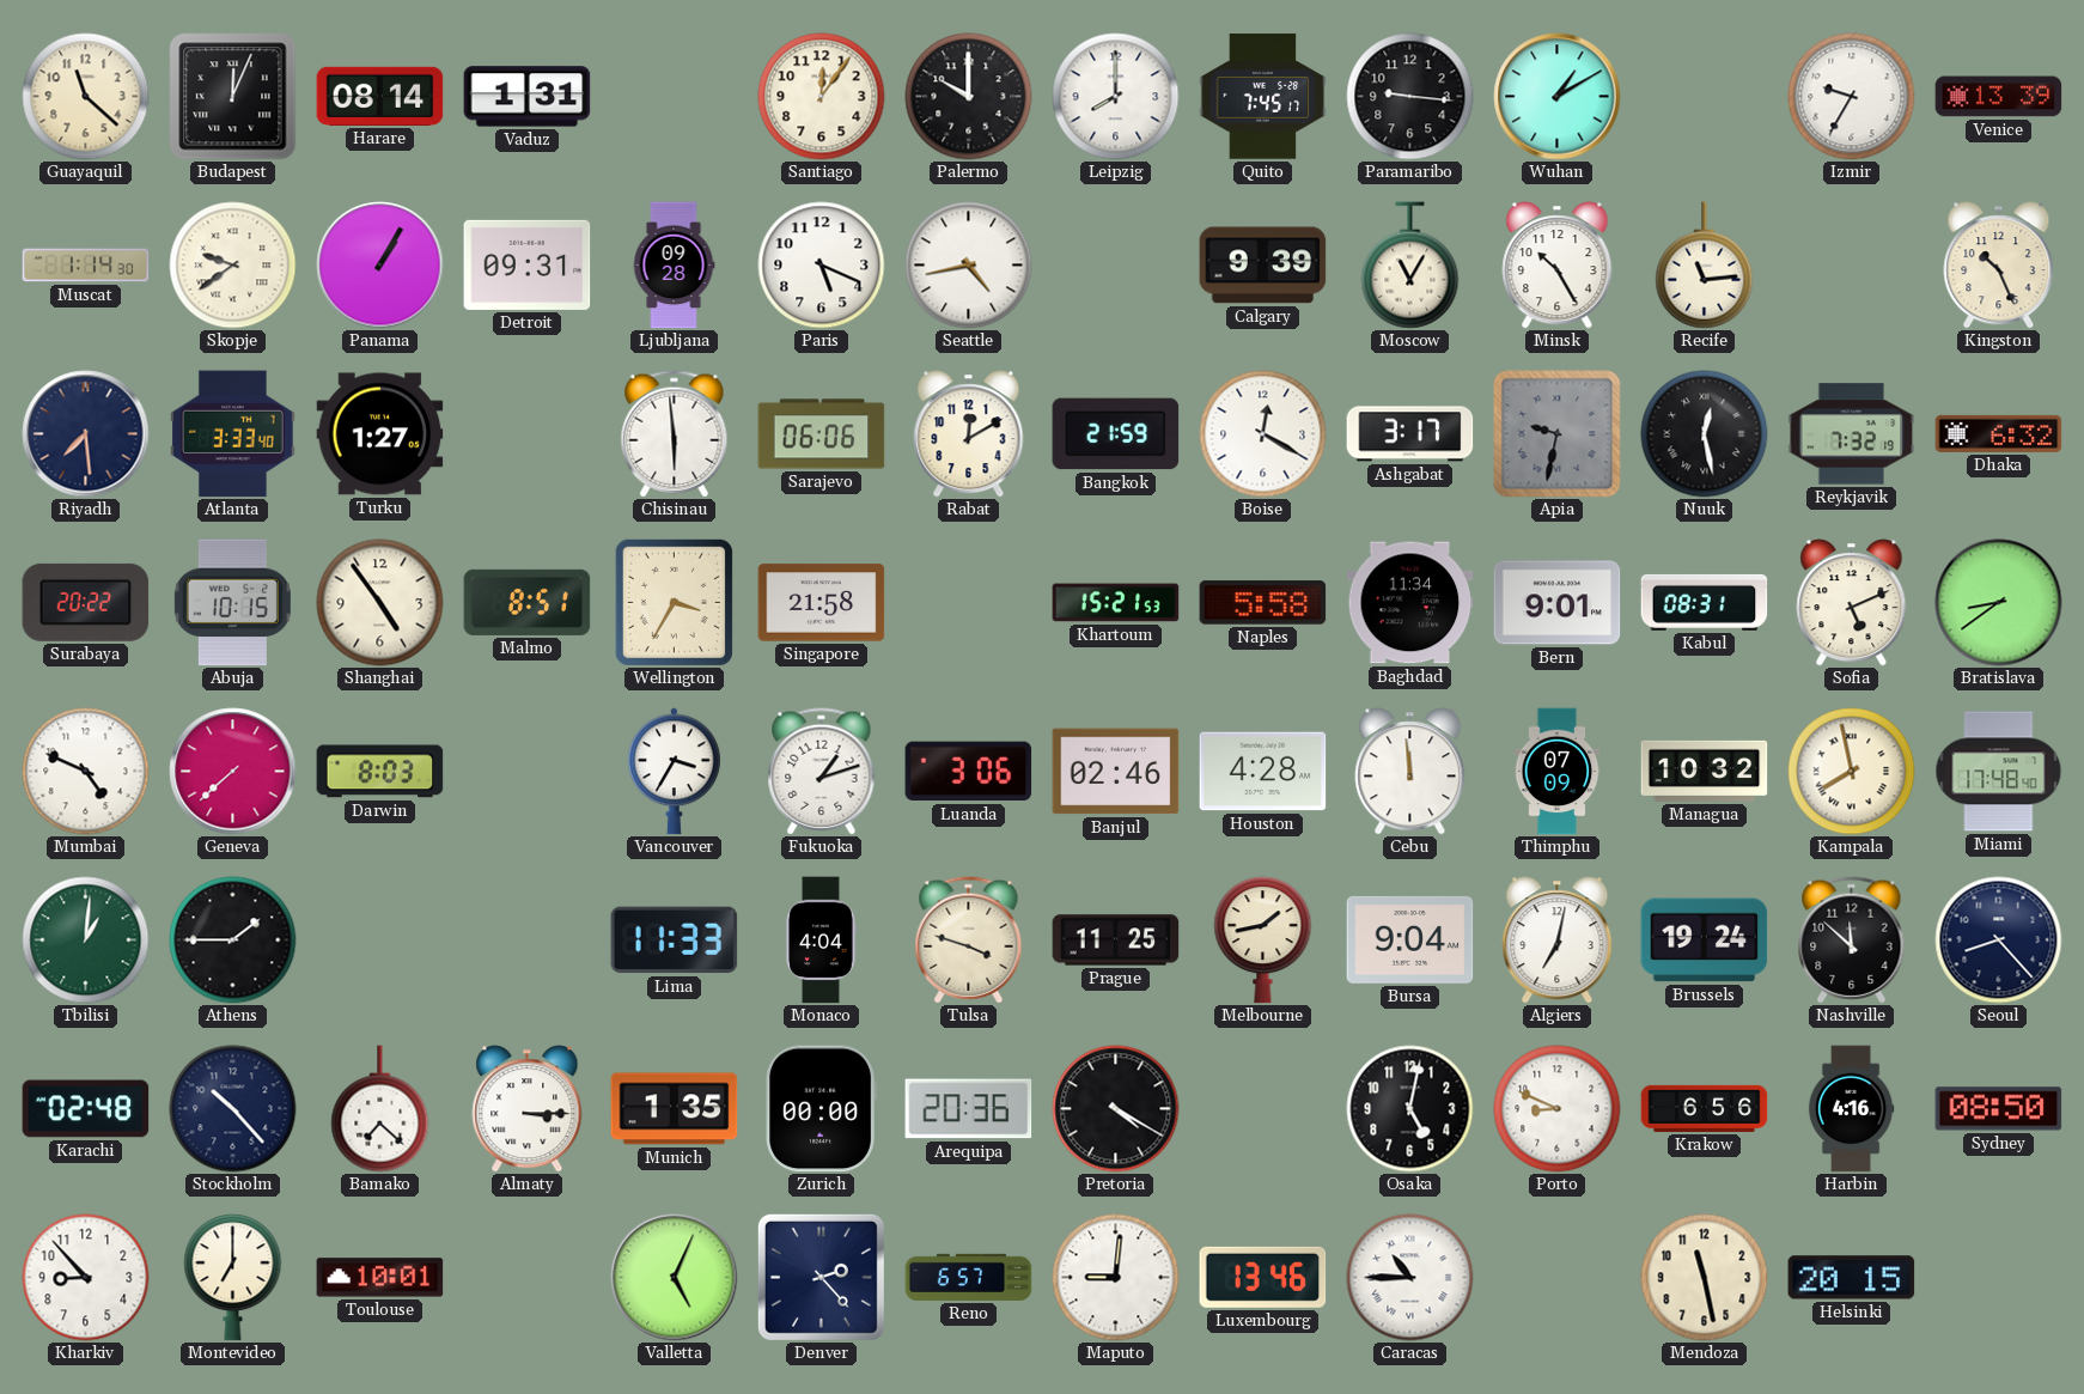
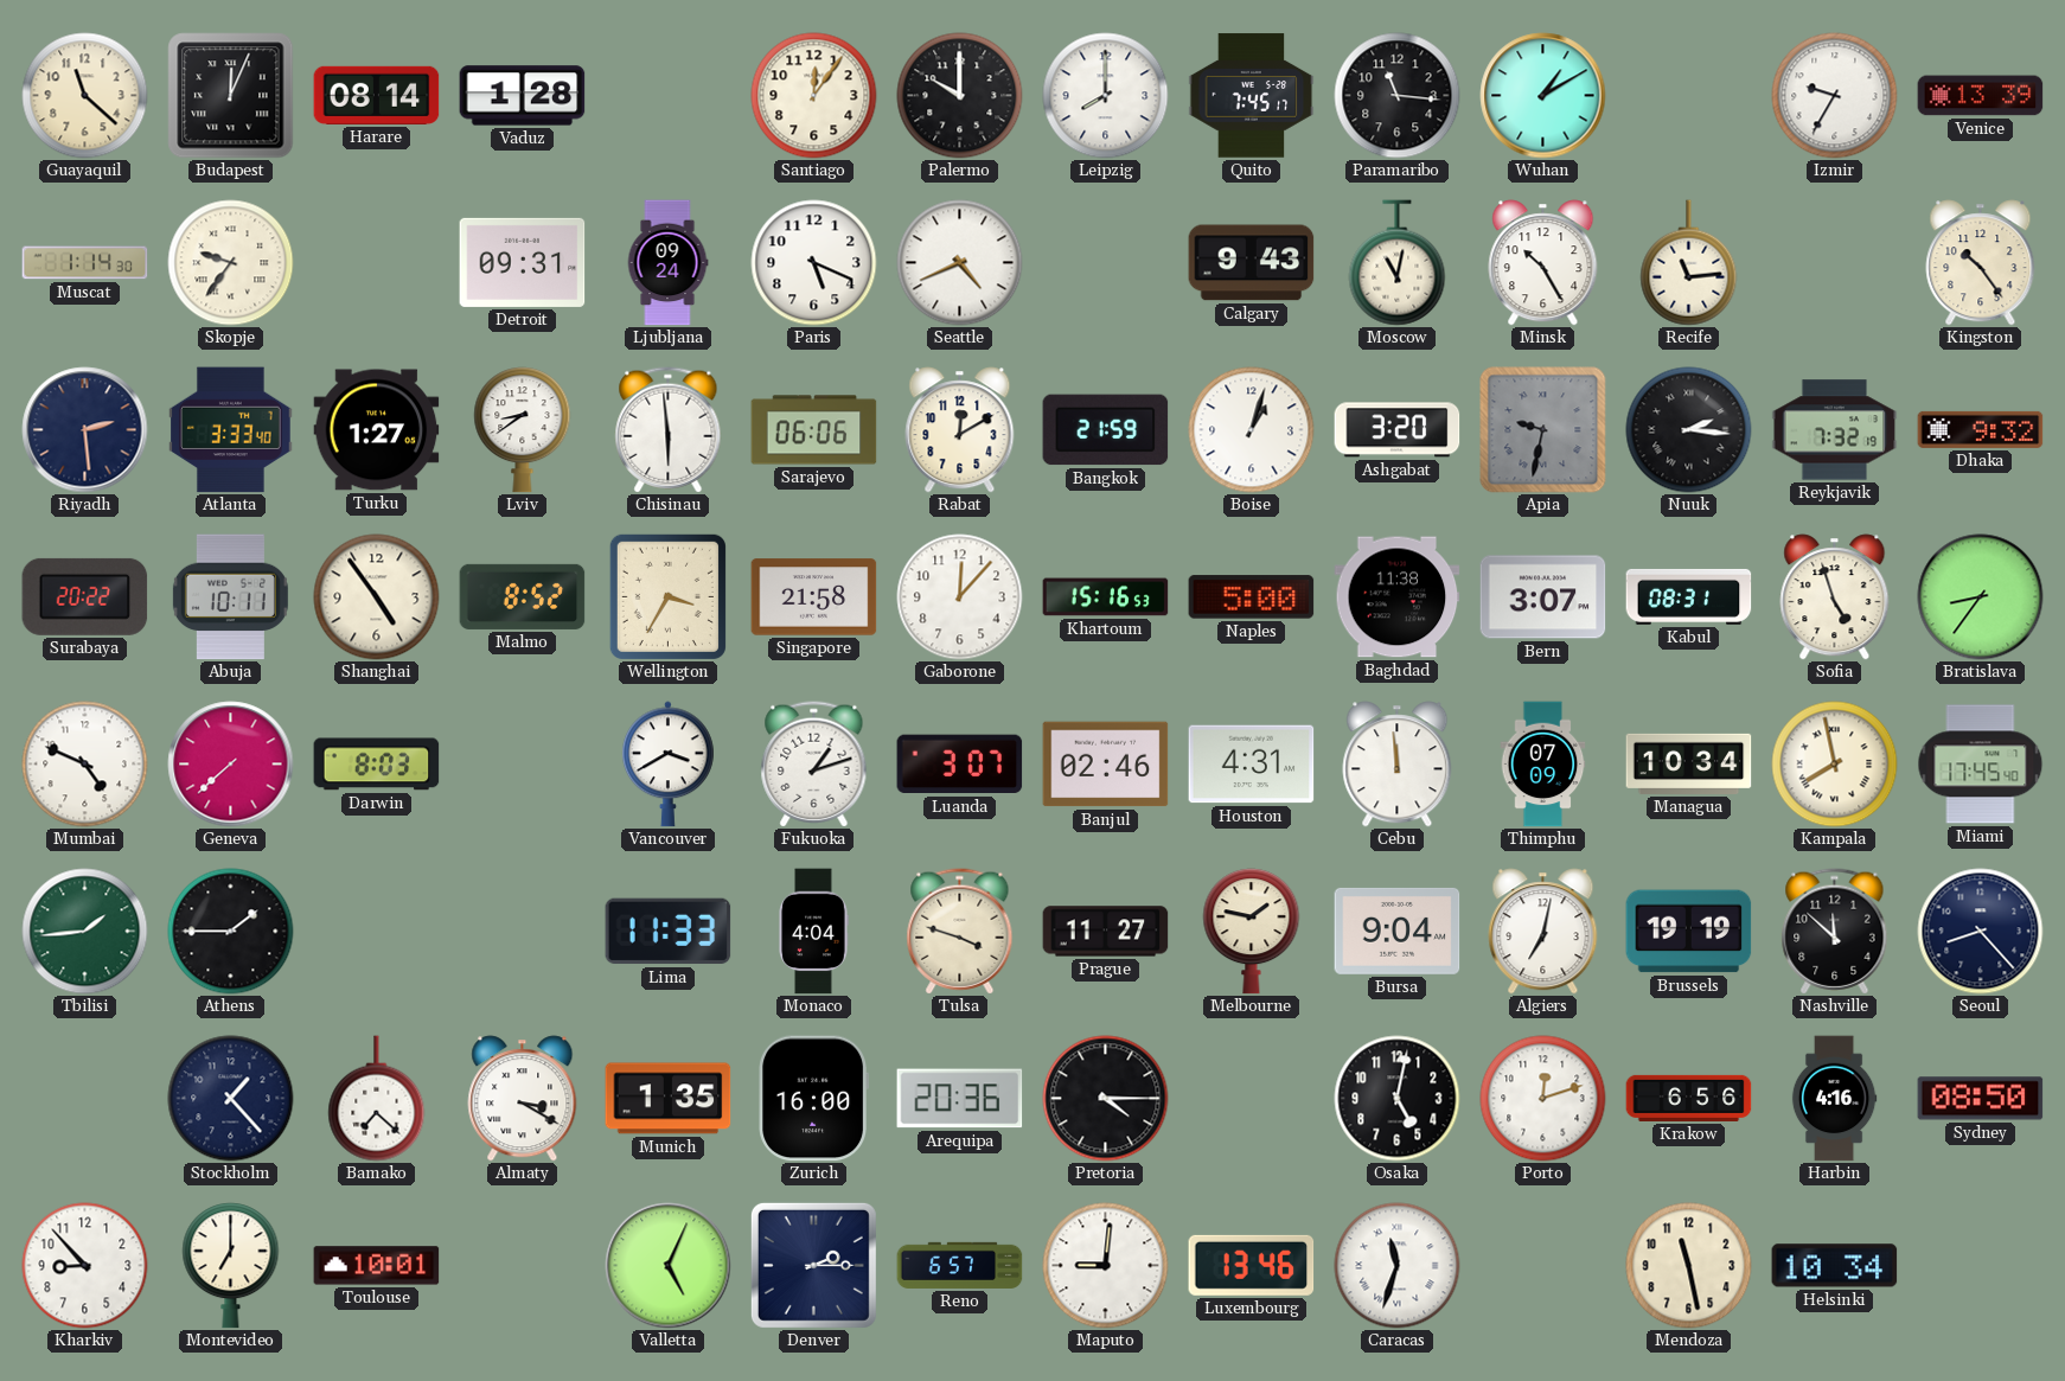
Vaduz: 1:31 -> 1:28
Paramaribo: 9:16 -> 11:16
Skopje: 9:39 -> 9:36
Panama: 1:05 -> none
Ljubljana: 09:28 -> 09:24
Seattle: 4:43 -> 4:41
Calgary: 9:39 -> 9:43
Moscow: 11:05 -> 11:02
Kingston: 10:26 -> 10:24
Riyadh: 7:29 -> 2:29
Lviv: none -> 8:39
Boise: 12:20 -> 1:03
Ashgabat: 3:17 -> 3:20
Nuuk: 12:28 -> 2:16
Dhaka: 6:32 -> 9:32
Abuja: 10:15 -> 10:11
Malmo: 8:51 -> 8:52
Gaborone: none -> 12:07
Khartoum: 15:21 -> 15:16
Naples: 5:58 -> 5:00
Baghdad: 11:34 -> 11:38
Bern: 9:01 -> 3:07
Sofia: 5:11 -> 4:57
Bratislava: 8:39 -> 8:36
Vancouver: 3:35 -> 3:40
Luanda: 3:06 -> 3:07
Houston: 4:28 -> 4:31
Managua: 10:32 -> 10:34
Miami: 17:48 -> 17:45
Tbilisi: 1:01 -> 1:44
Prague: 11:25 -> 11:27
Melbourne: 1:43 -> 1:47
Brussels: 19:24 -> 19:19
Karachi: 02:48 -> none
Stockholm: 10:23 -> 1:23
Almaty: 3:15 -> 3:20
Zurich: 00:00 -> 16:00
Pretoria: 4:20 -> 4:15
Porto: 8:49 -> 12:12
Denver: 2:23 -> 2:15
Caracas: 10:45 -> 11:33
Helsinki: 20:15 -> 10:34
